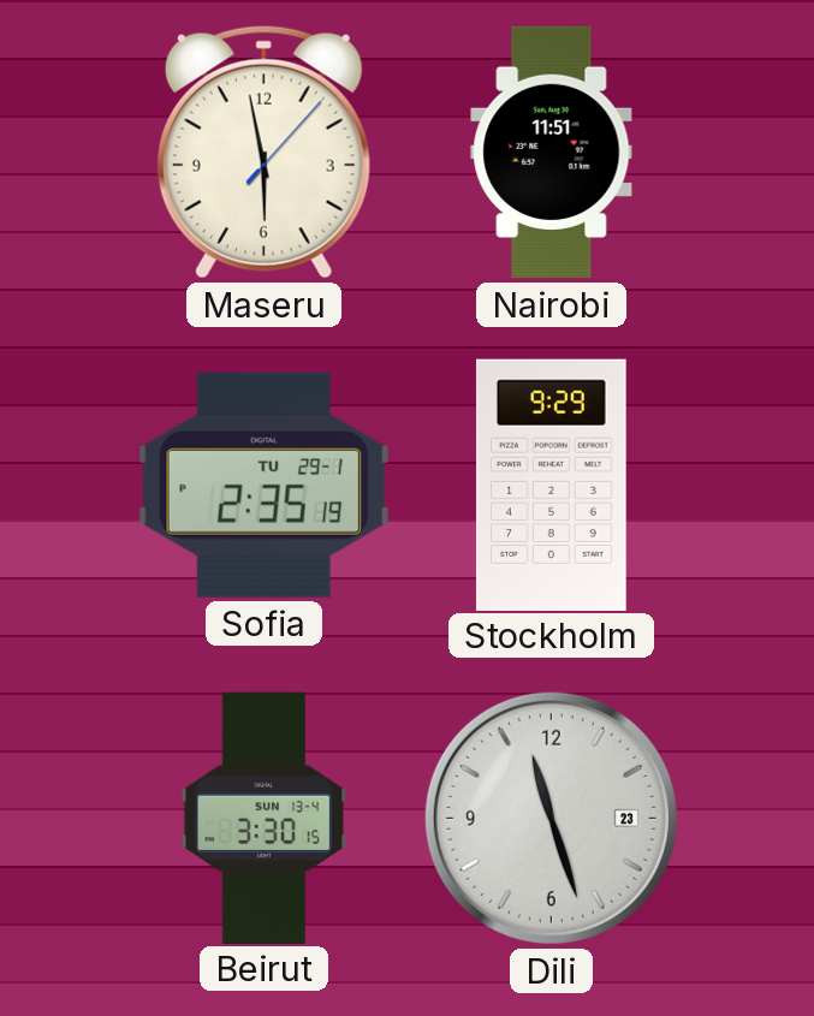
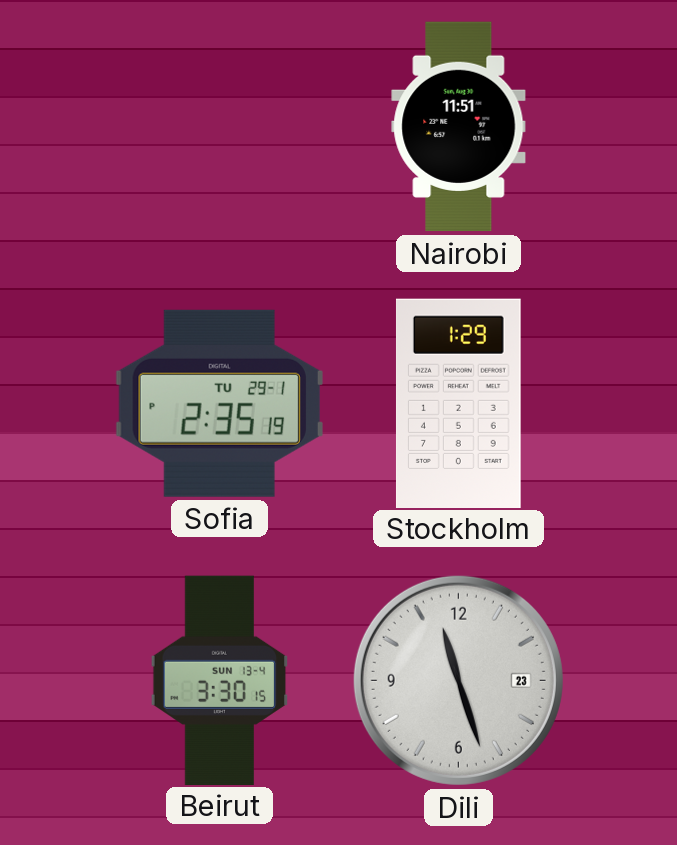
Maseru: 5:58 -> none
Stockholm: 9:29 -> 1:29
